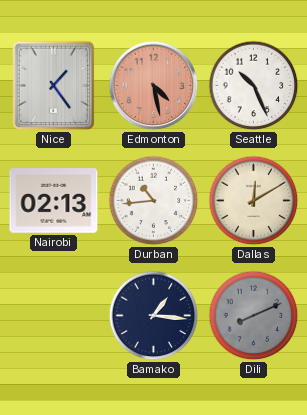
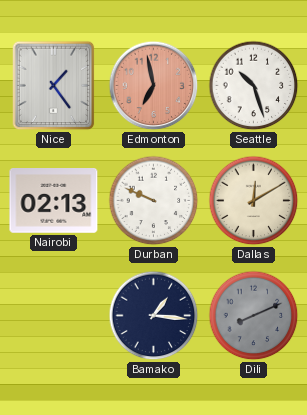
Edmonton: 4:28 -> 6:58
Seattle: 10:26 -> 10:27
Durban: 10:44 -> 9:49
